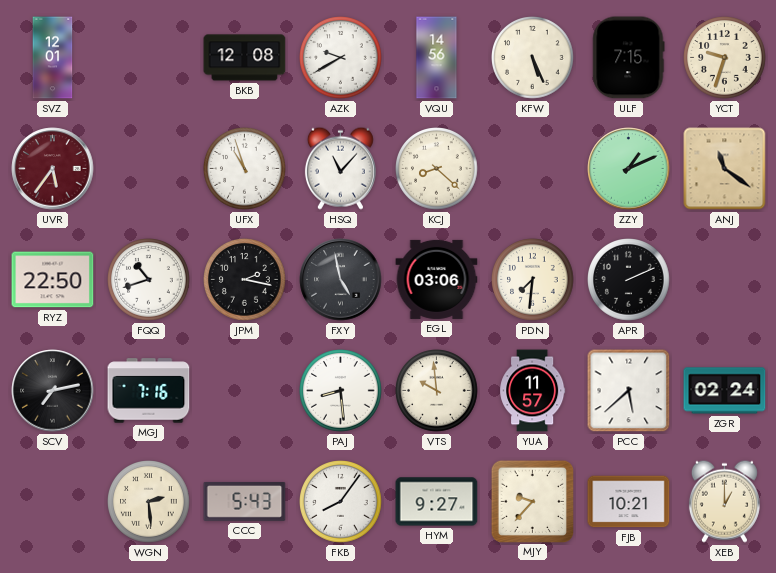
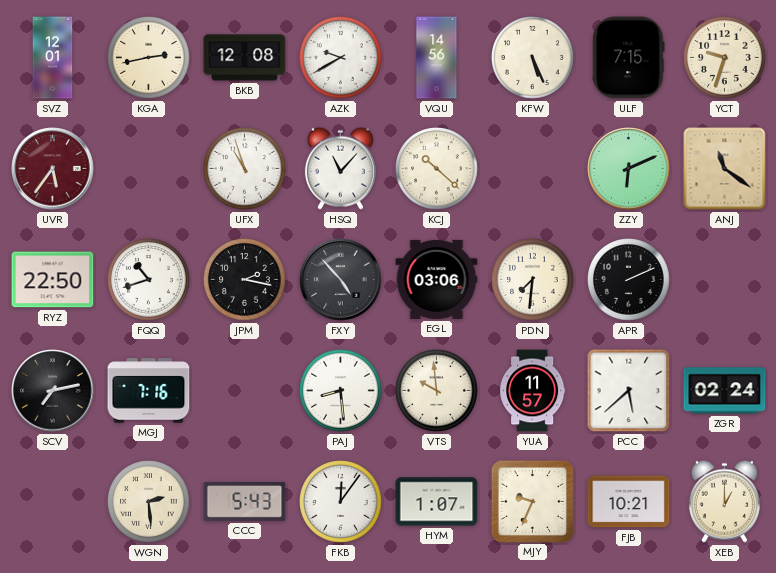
KGA: none -> 2:43
KCJ: 8:22 -> 10:22
ZZY: 1:11 -> 6:11
FXY: 4:58 -> 4:53
FKB: 8:06 -> 12:06
HYM: 9:27 -> 1:07
MJY: 9:37 -> 9:34
